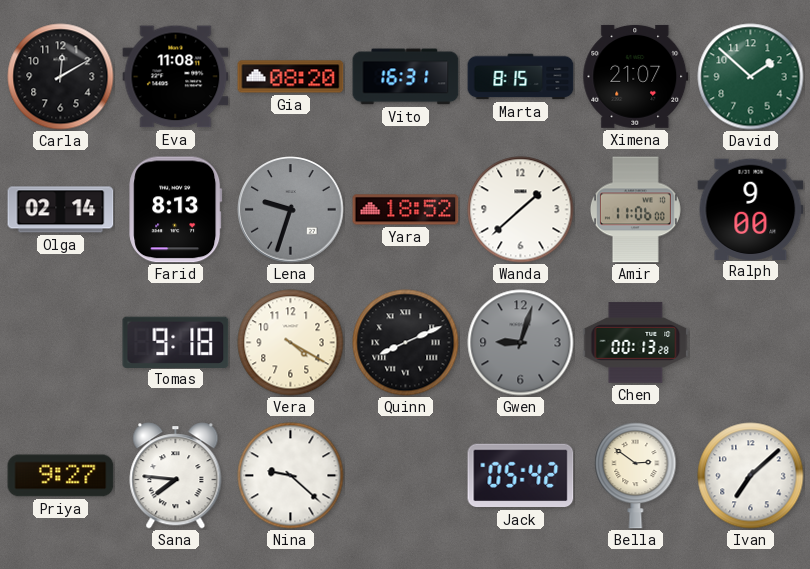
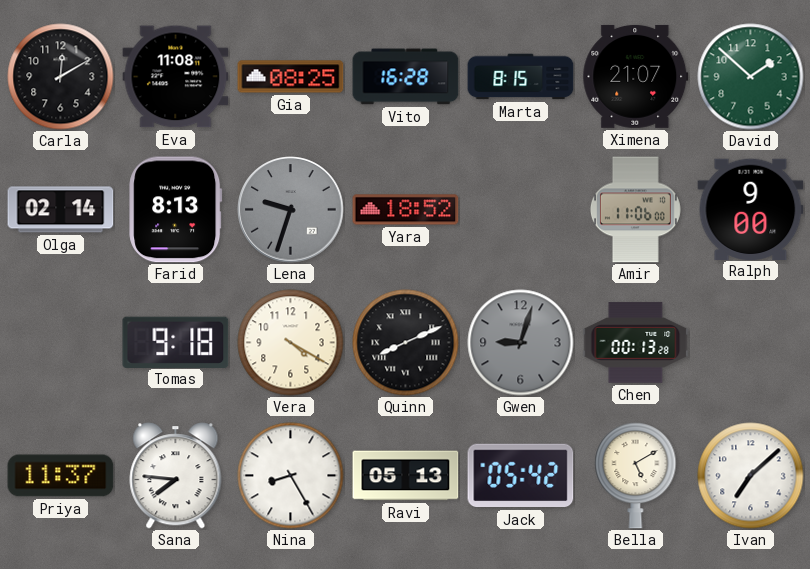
Gia: 08:20 -> 08:25
Vito: 16:31 -> 16:28
Wanda: 1:38 -> none
Priya: 9:27 -> 11:37
Nina: 9:22 -> 8:25
Ravi: none -> 05:13
Bella: 2:51 -> 5:10
